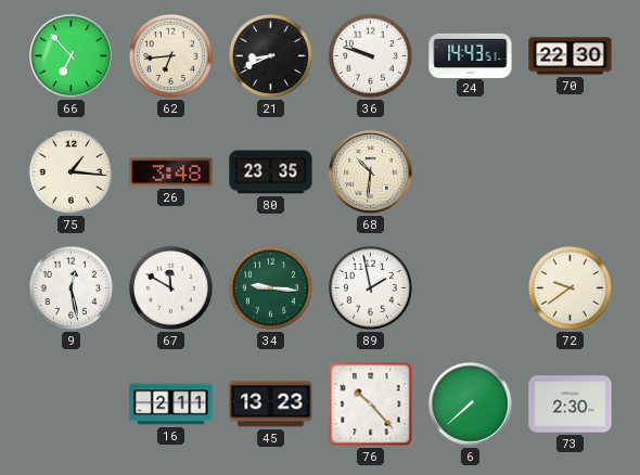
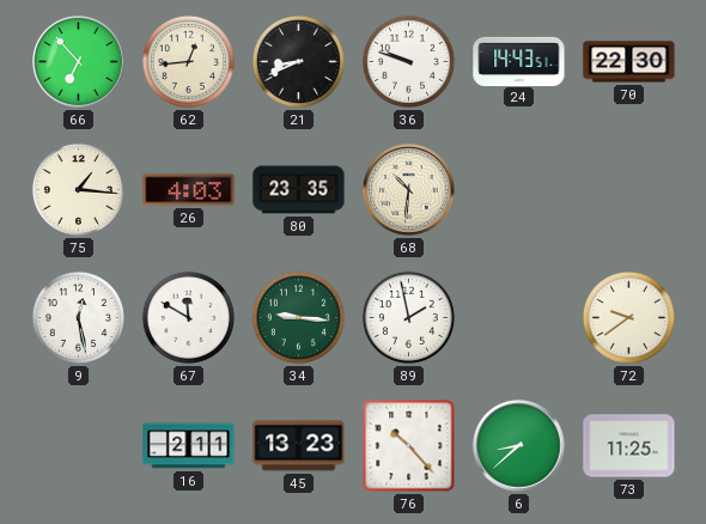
62: 6:44 -> 12:44
26: 3:48 -> 4:03
6: 7:38 -> 8:38
73: 2:30 -> 11:25
